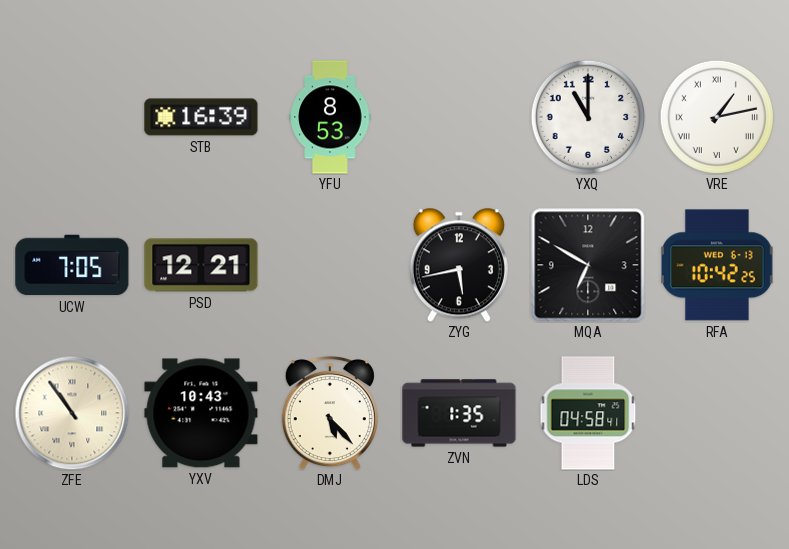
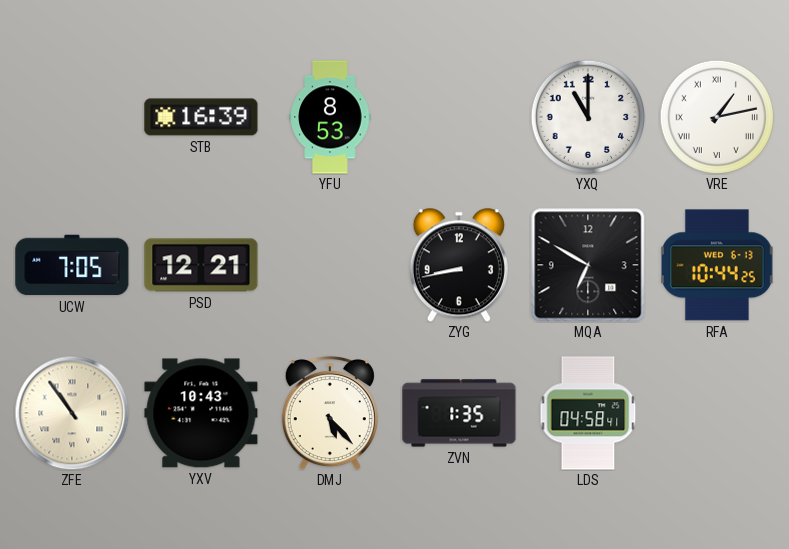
ZYG: 5:43 -> 8:43
RFA: 10:42 -> 10:44
